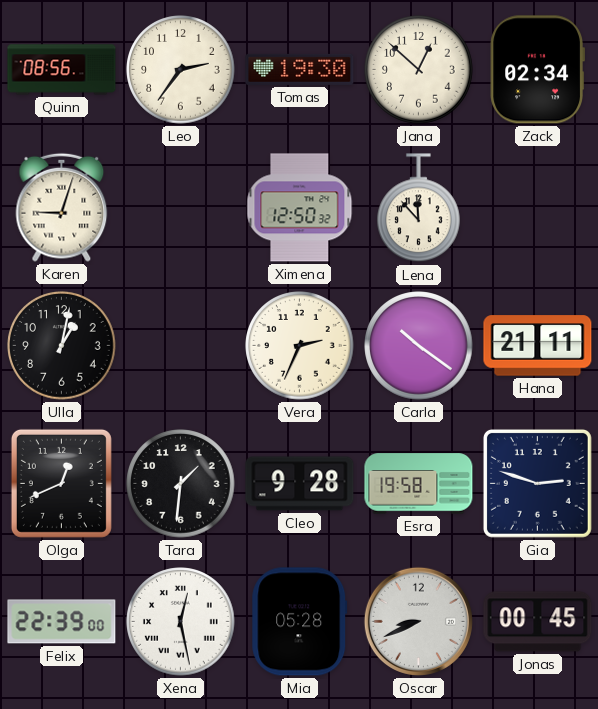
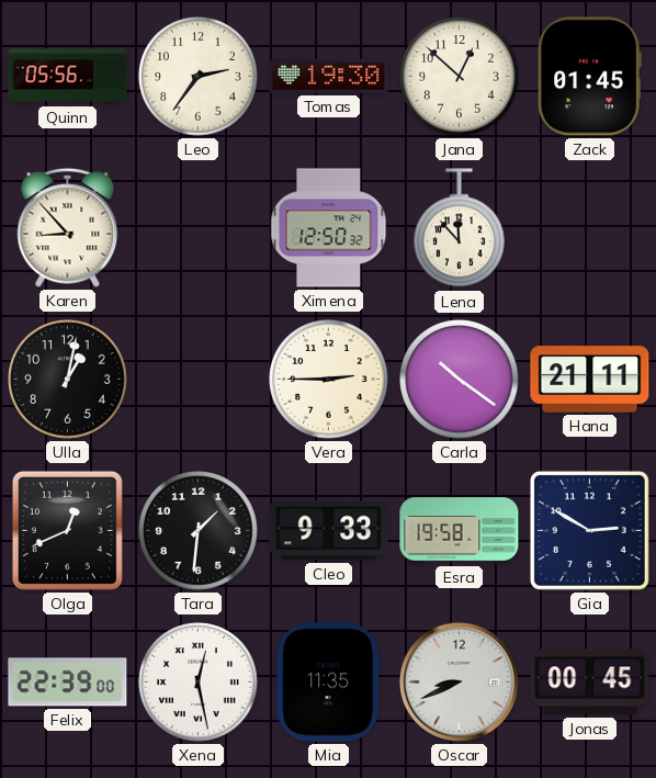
Quinn: 08:56 -> 05:56
Zack: 02:34 -> 01:45
Karen: 9:03 -> 8:53
Vera: 2:34 -> 2:45
Cleo: 9:28 -> 9:33
Gia: 2:48 -> 2:50
Mia: 05:28 -> 11:35
